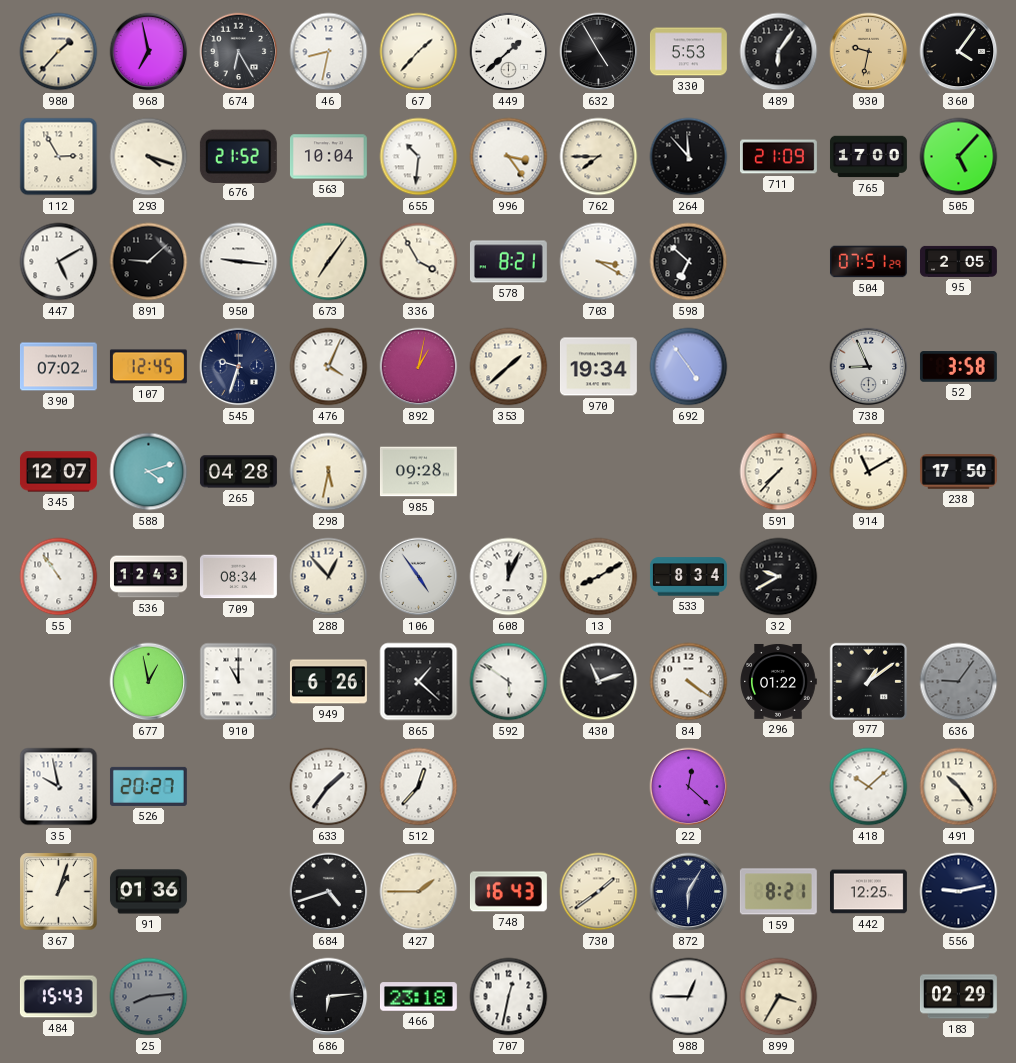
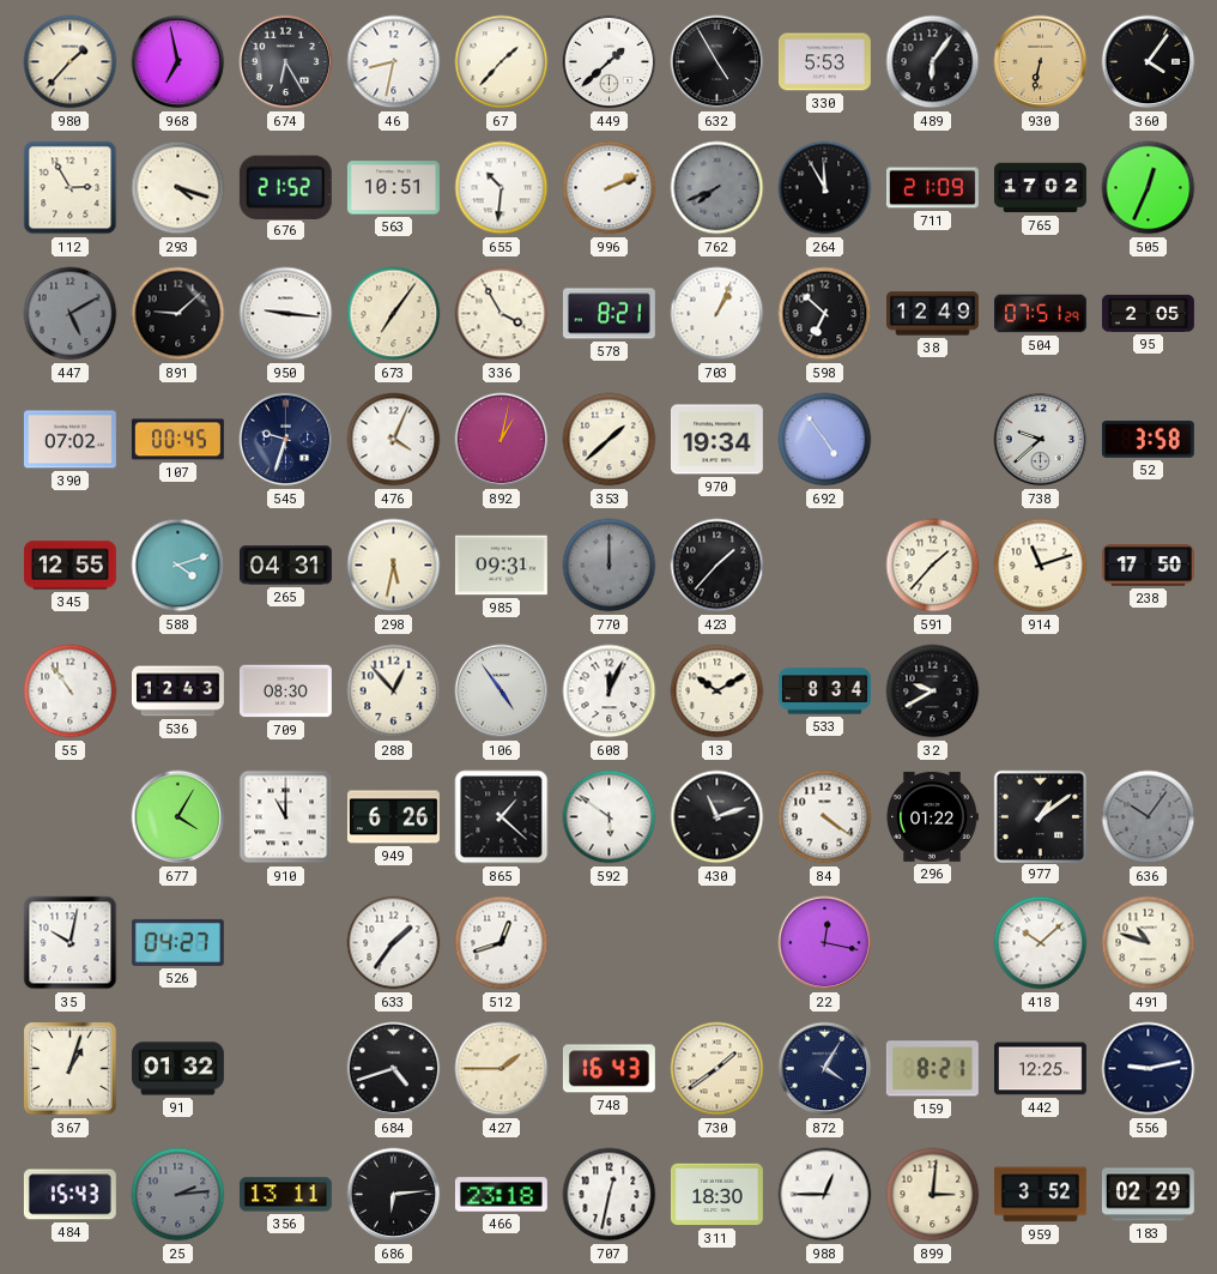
930: 9:32 -> 6:32
563: 10:04 -> 10:51
996: 3:24 -> 2:11
762: 7:45 -> 7:41
762 dial: cream -> grey
264: 11:53 -> 11:55
765: 17:00 -> 17:02
505: 5:07 -> 12:34
447 dial: white -> grey
703: 3:20 -> 1:04
38: none -> 12:49
107: 12:45 -> 00:45
738: 8:56 -> 9:38
345: 12:07 -> 12:55
265: 04:28 -> 04:31
985: 09:28 -> 09:31
770: none -> 12:00
423: none -> 1:37
591: 7:37 -> 1:37
914: 11:10 -> 11:12
709: 08:34 -> 08:30
13: 8:10 -> 10:10
677: 12:58 -> 4:05
636: 9:06 -> 10:06
35: 9:58 -> 10:02
526: 20:27 -> 04:27
512: 12:37 -> 12:42
22: 12:22 -> 12:17
491: 10:24 -> 10:48
91: 01:36 -> 01:32
872: 6:05 -> 4:05
25: 8:14 -> 2:14
356: none -> 13:11
311: none -> 18:30
899: 3:35 -> 3:01
959: none -> 3:52
